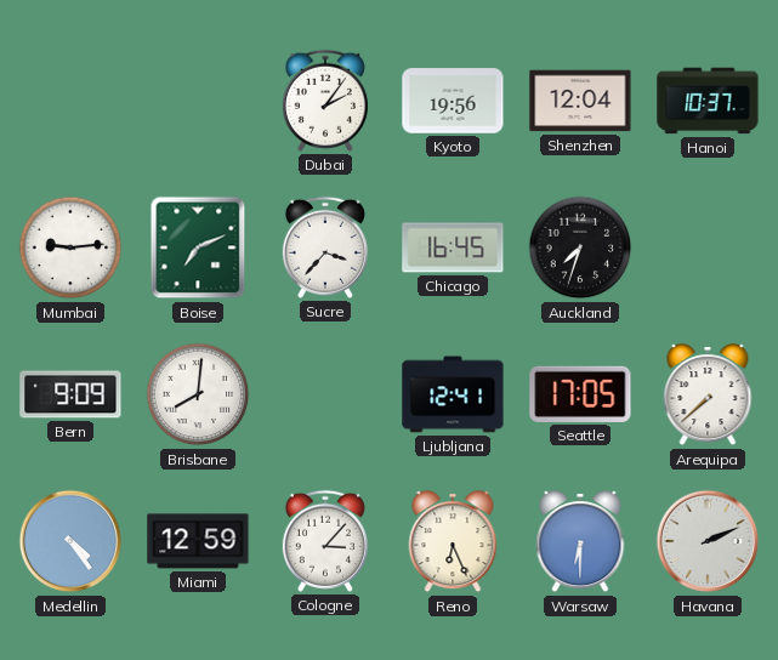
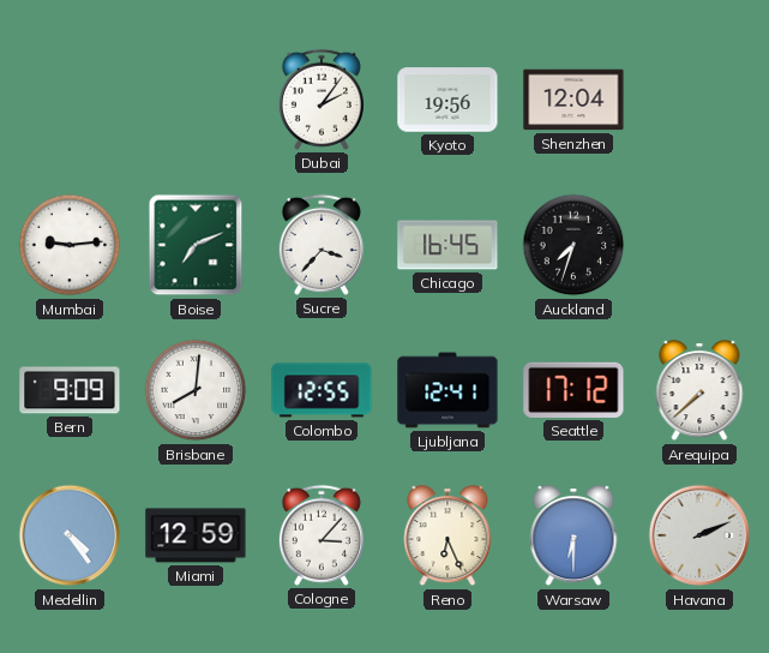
Hanoi: 10:37 -> none
Colombo: none -> 12:55
Seattle: 17:05 -> 17:12
